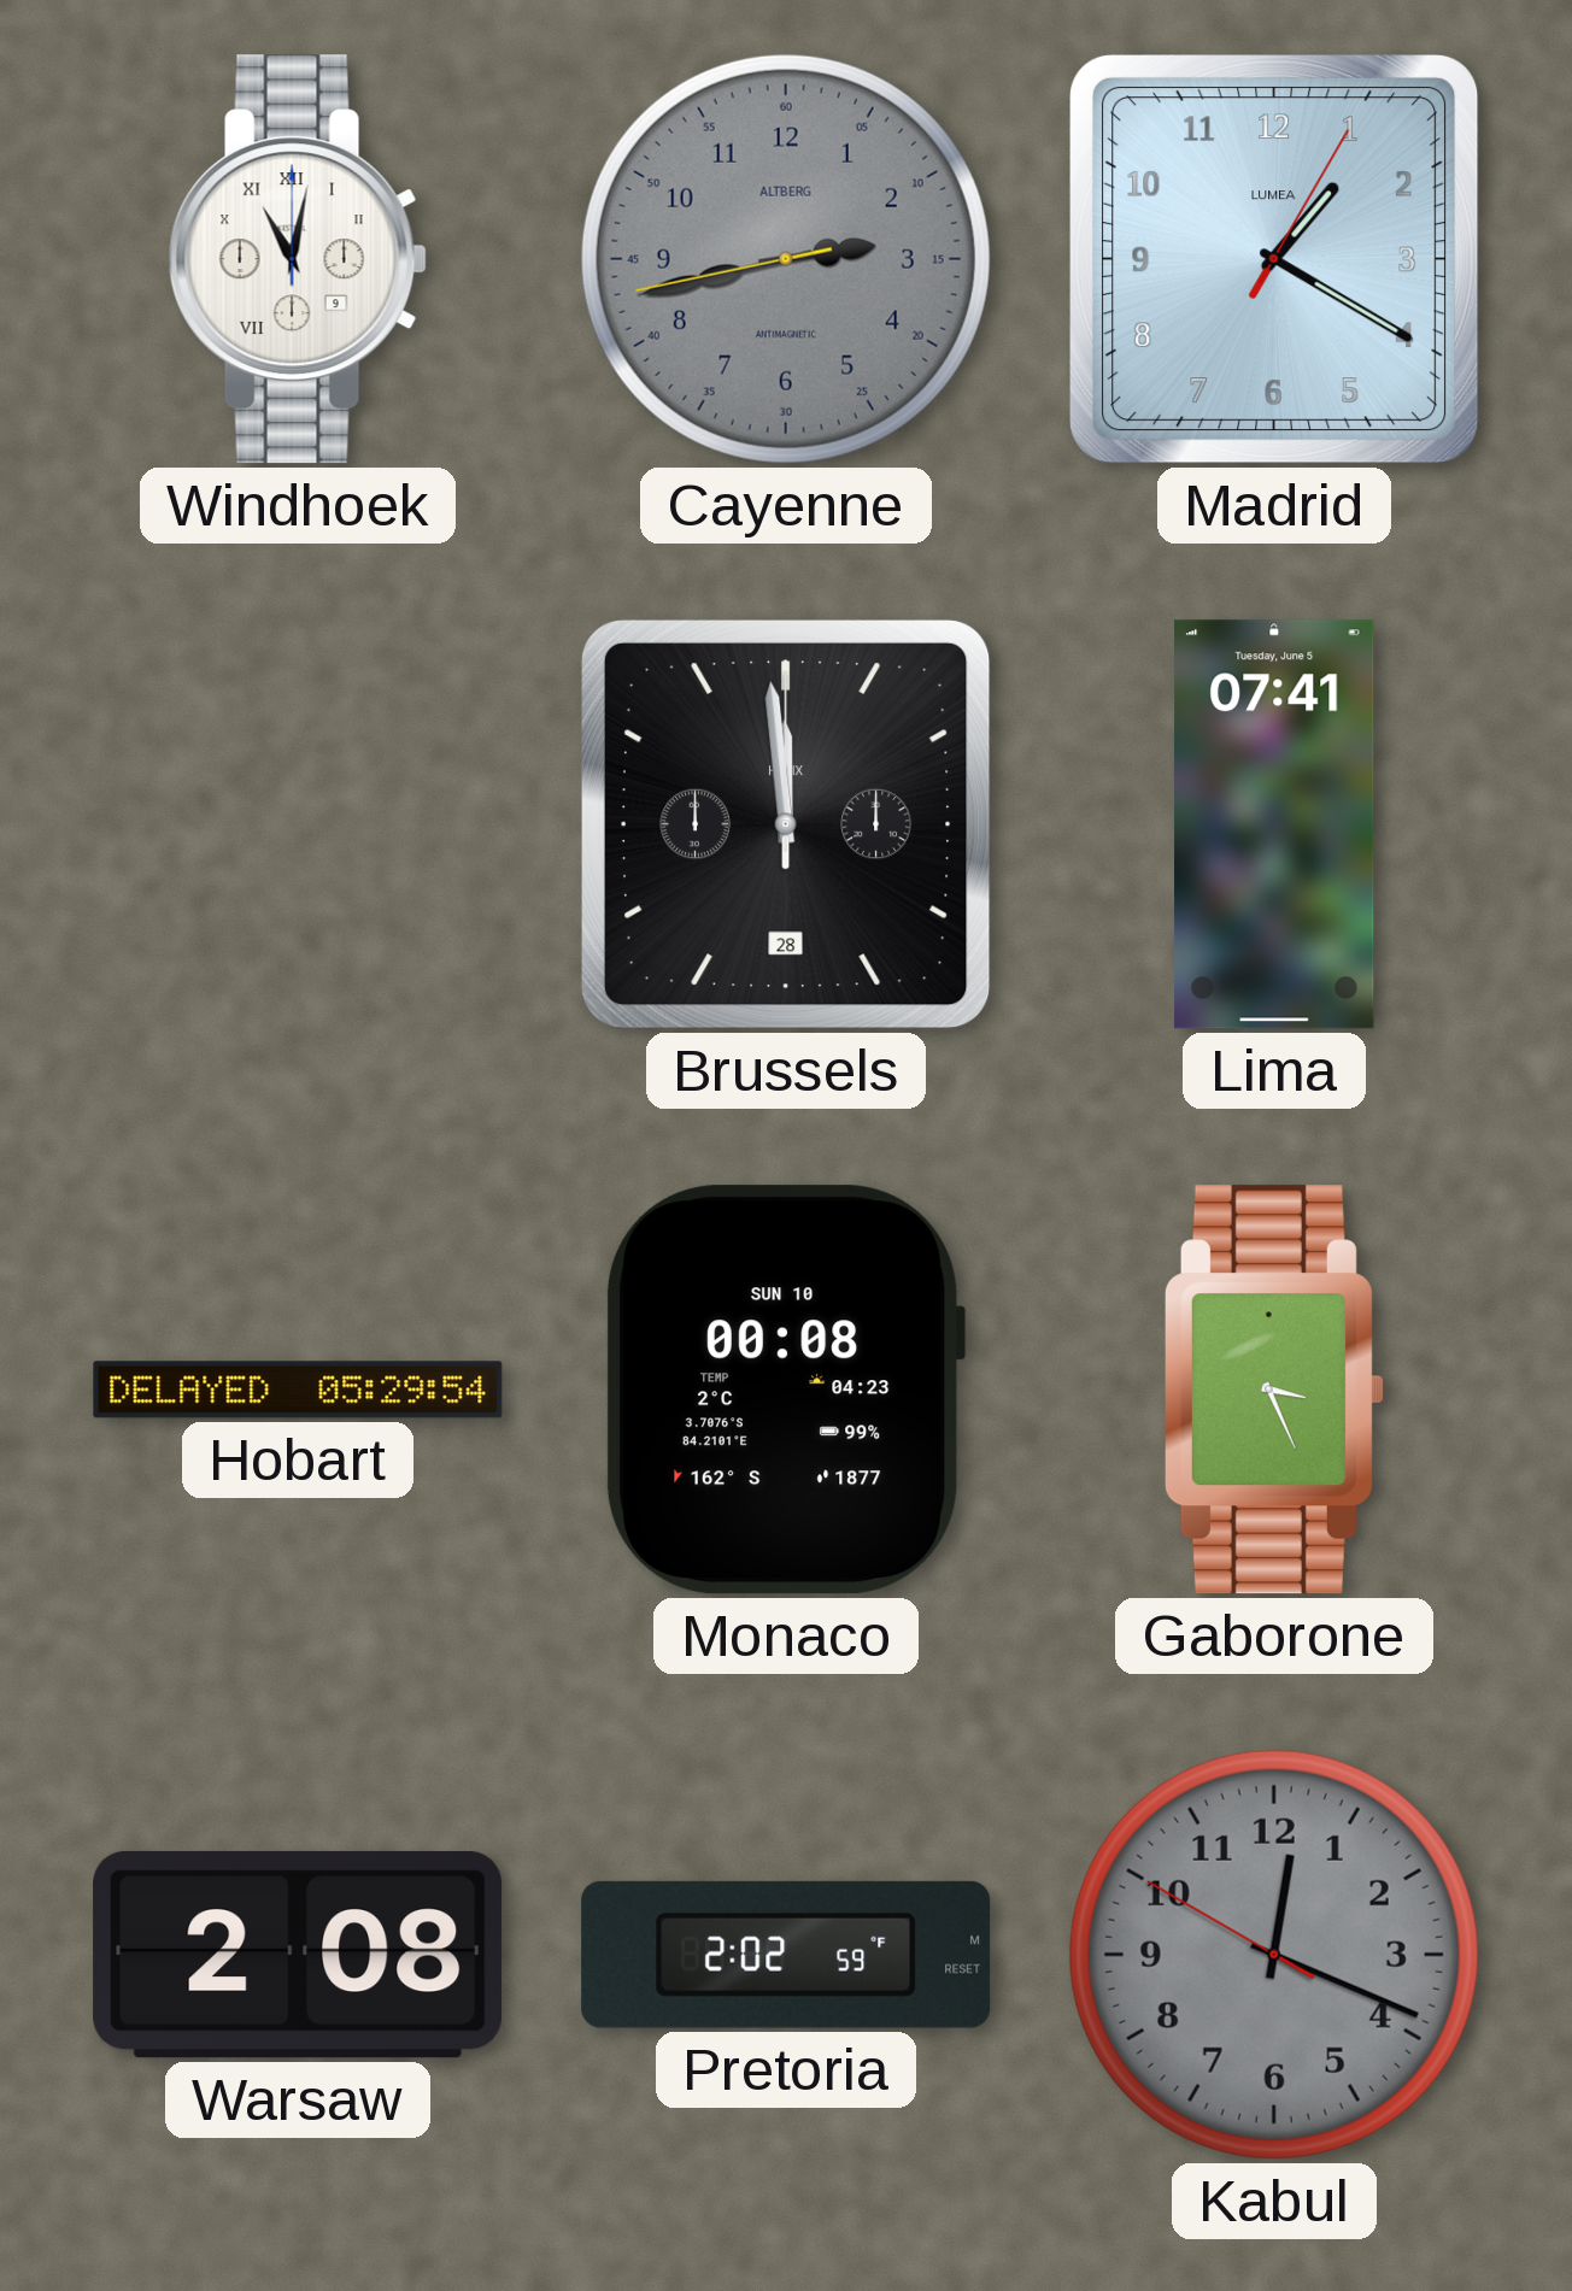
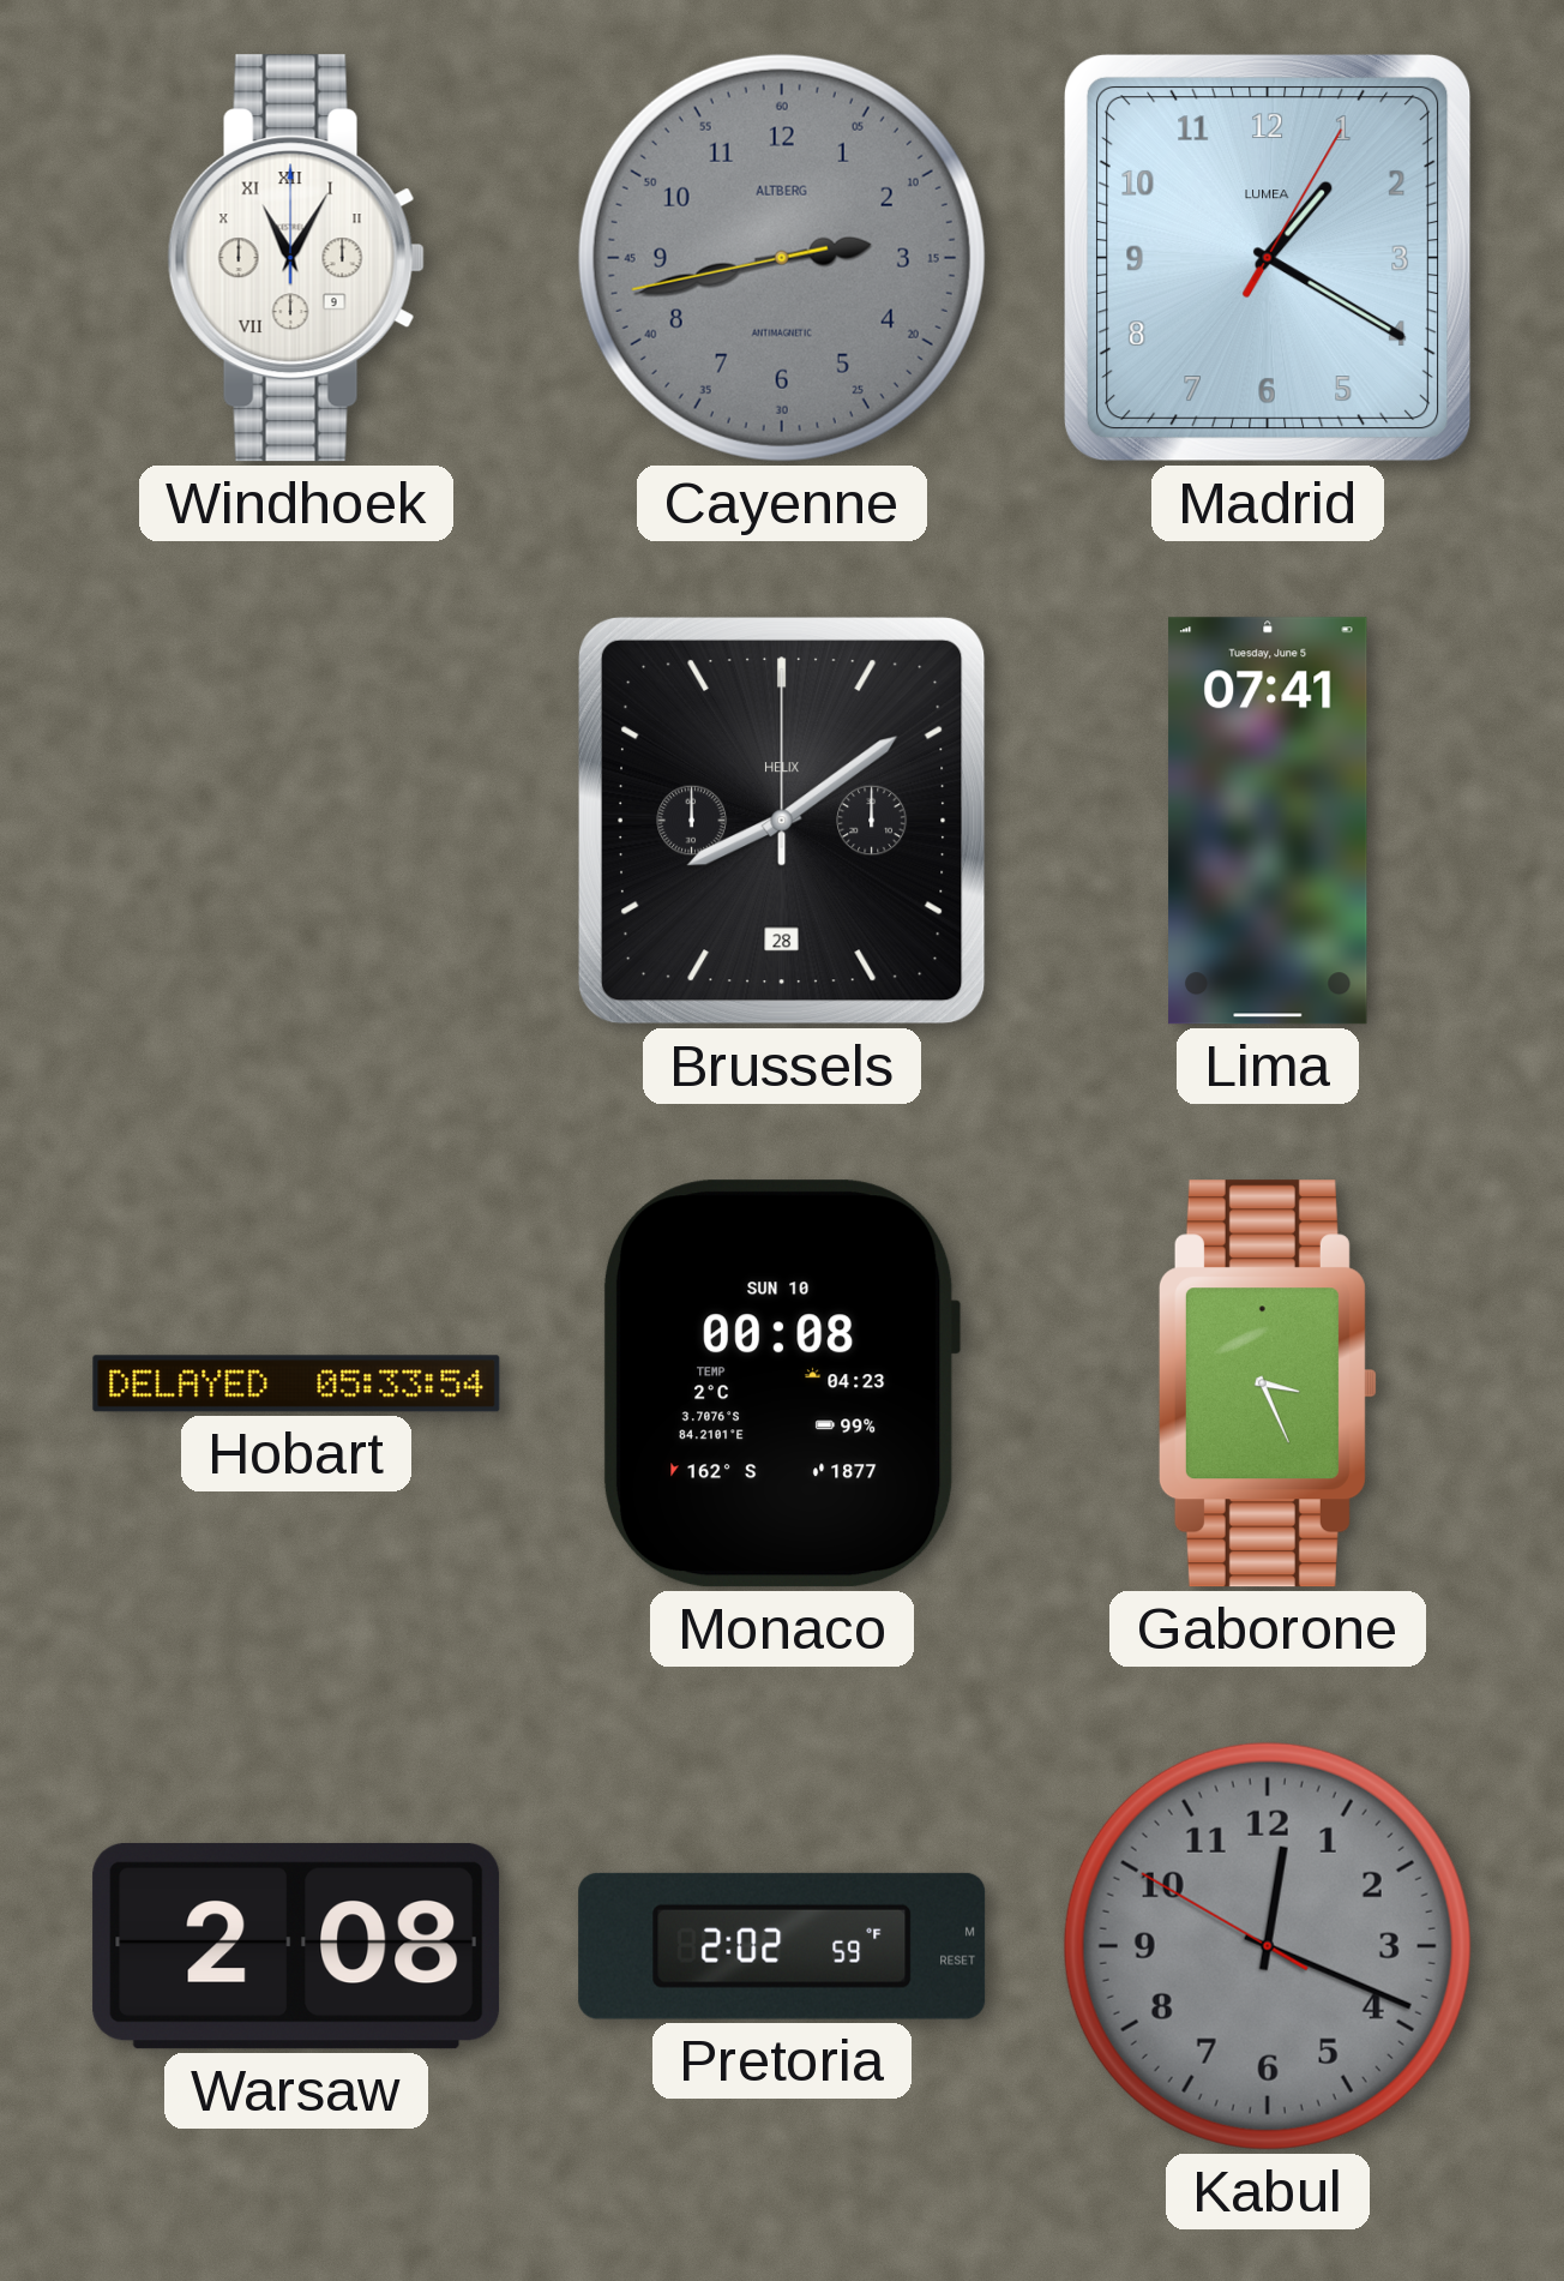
Windhoek: 11:02 -> 11:05
Brussels: 11:59 -> 8:09
Hobart: 05:29 -> 05:33
